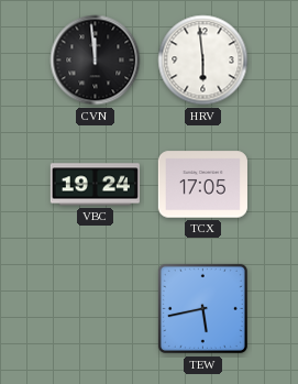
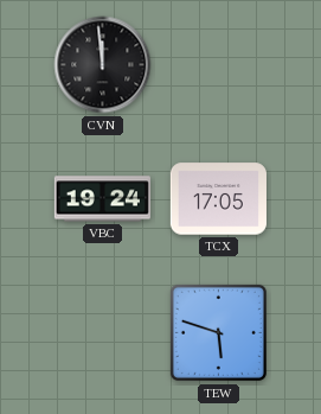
HRV: 5:59 -> none
TEW: 5:43 -> 5:48
